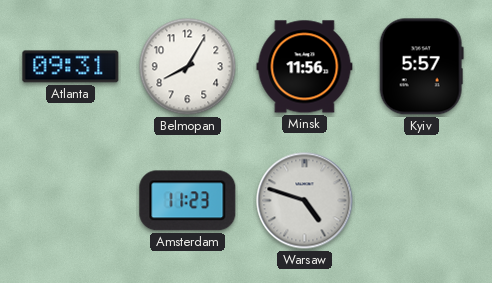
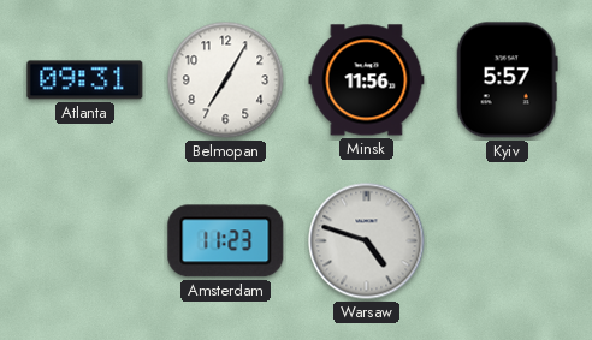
Belmopan: 8:05 -> 7:05
